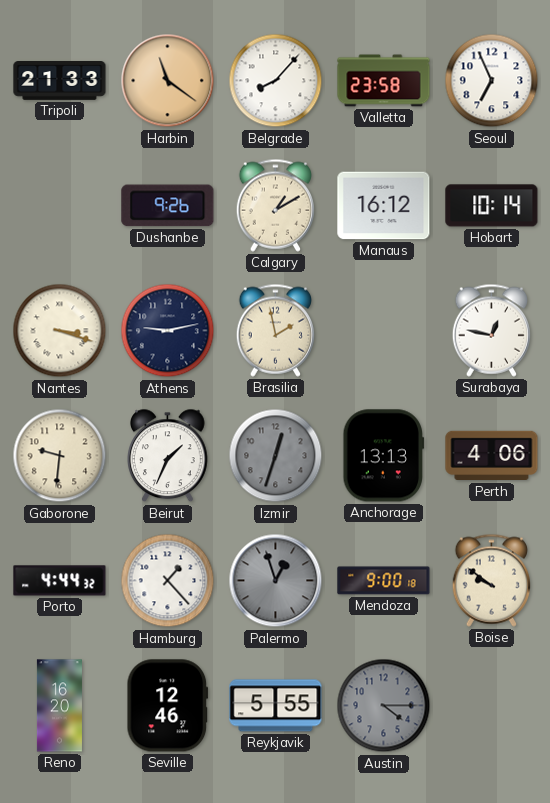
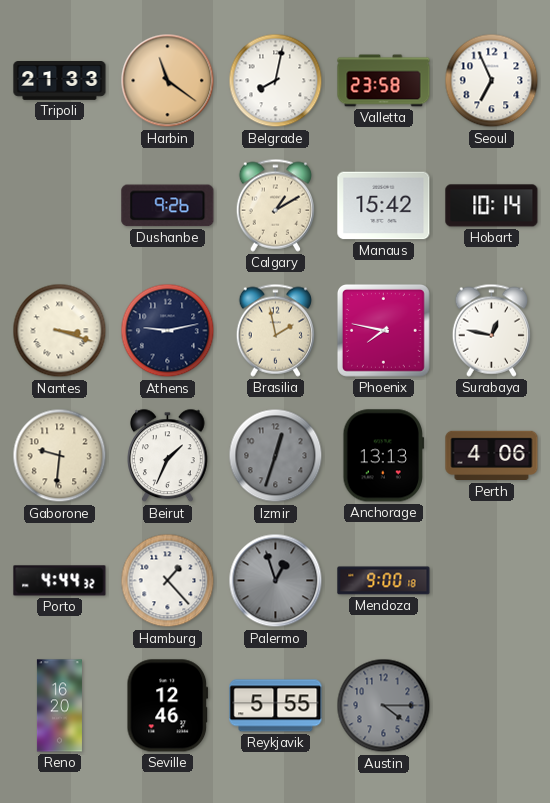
Belgrade: 8:07 -> 8:02
Manaus: 16:12 -> 15:42
Phoenix: none -> 7:47
Boise: 9:51 -> none
